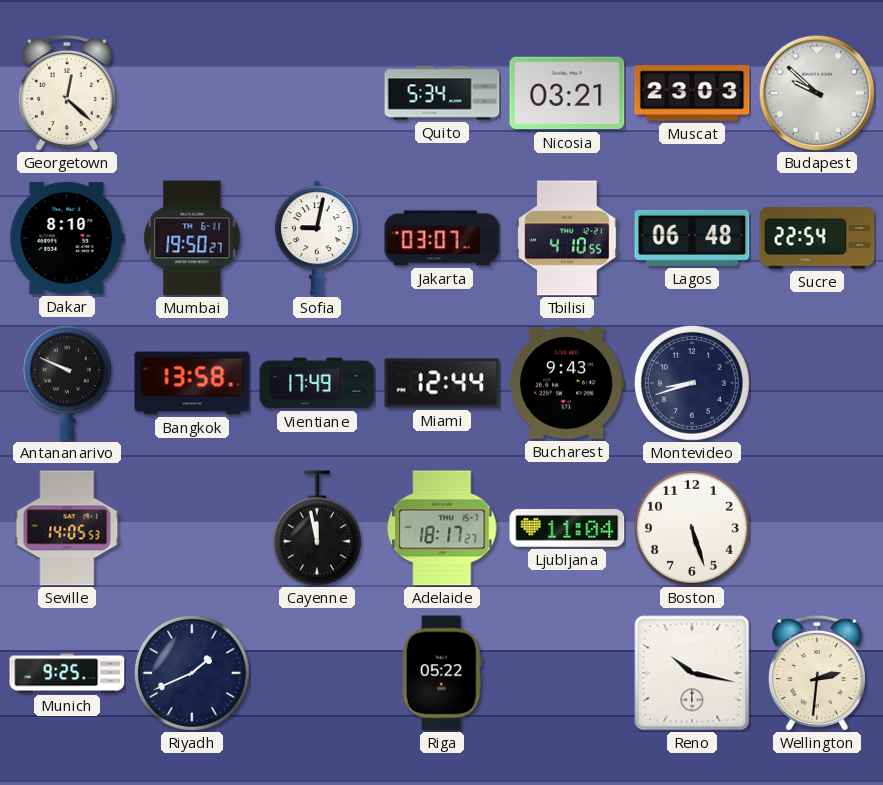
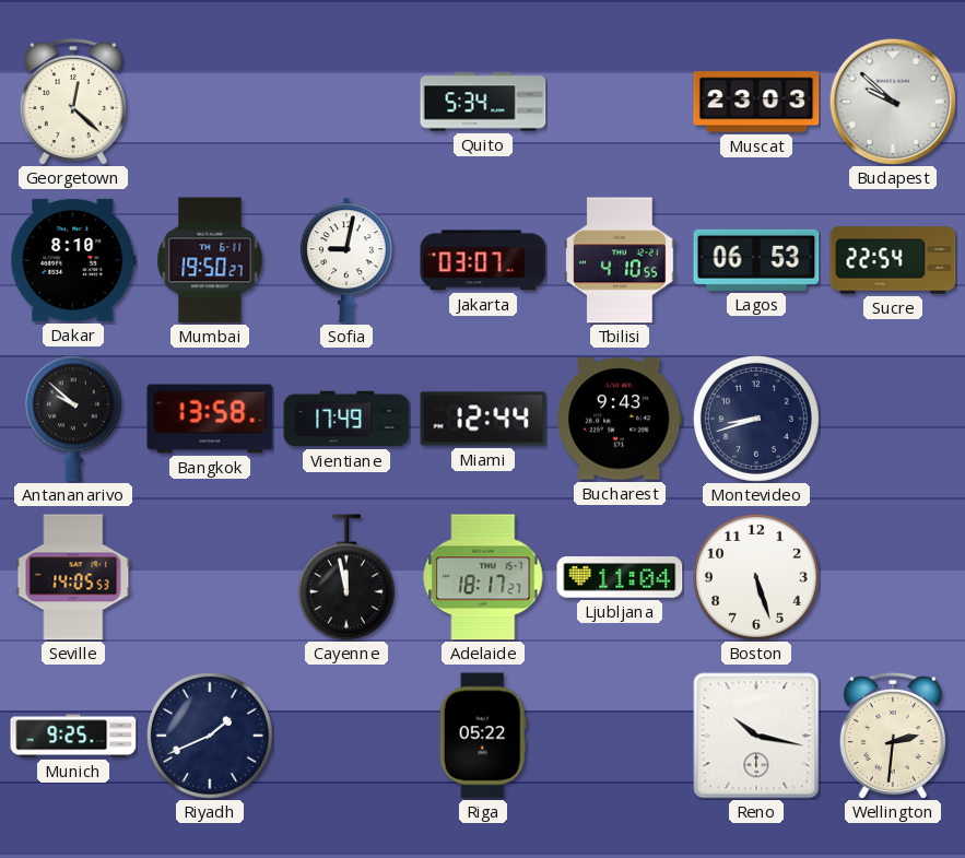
Nicosia: 03:21 -> none
Lagos: 06:48 -> 06:53
Antananarivo: 9:49 -> 9:52
